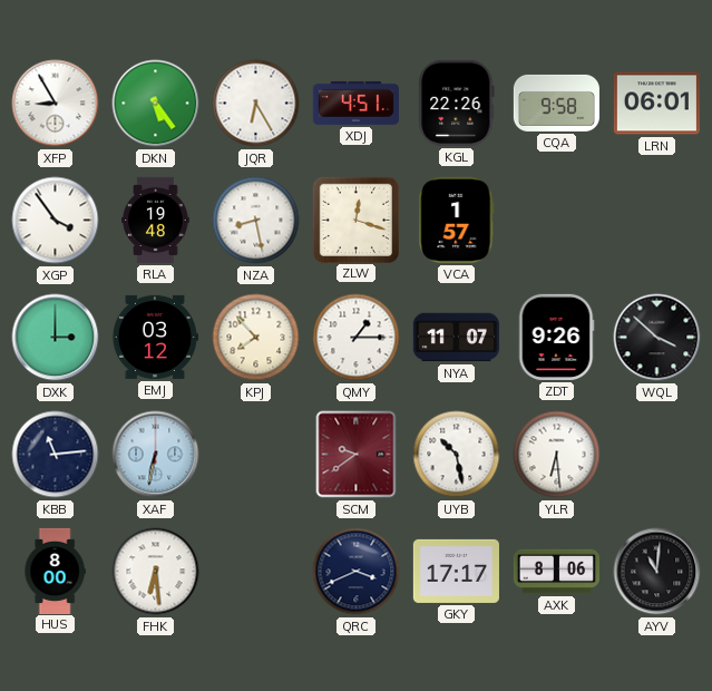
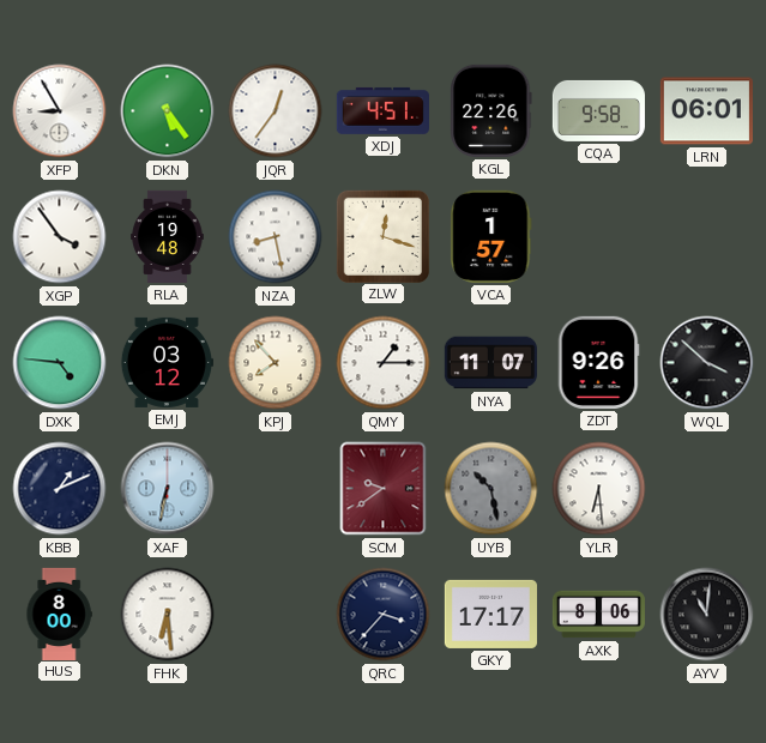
JQR: 6:25 -> 12:36
DXK: 3:00 -> 4:46
KBB: 11:14 -> 1:11
UYB dial: white -> grey
QRC: 3:41 -> 3:37
